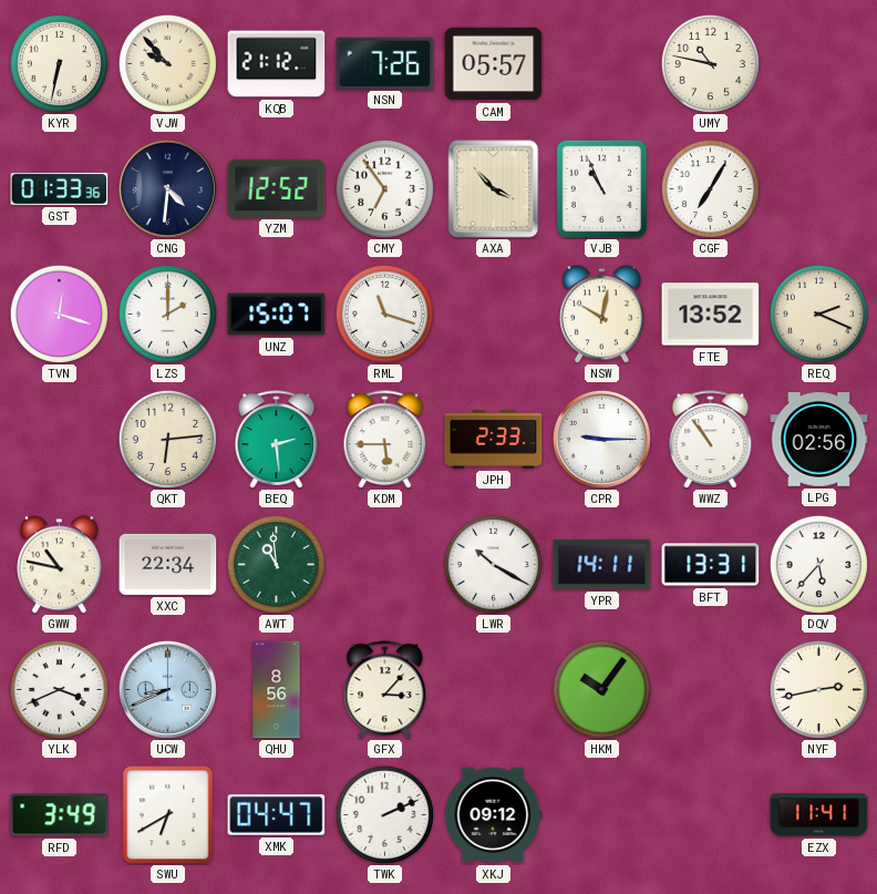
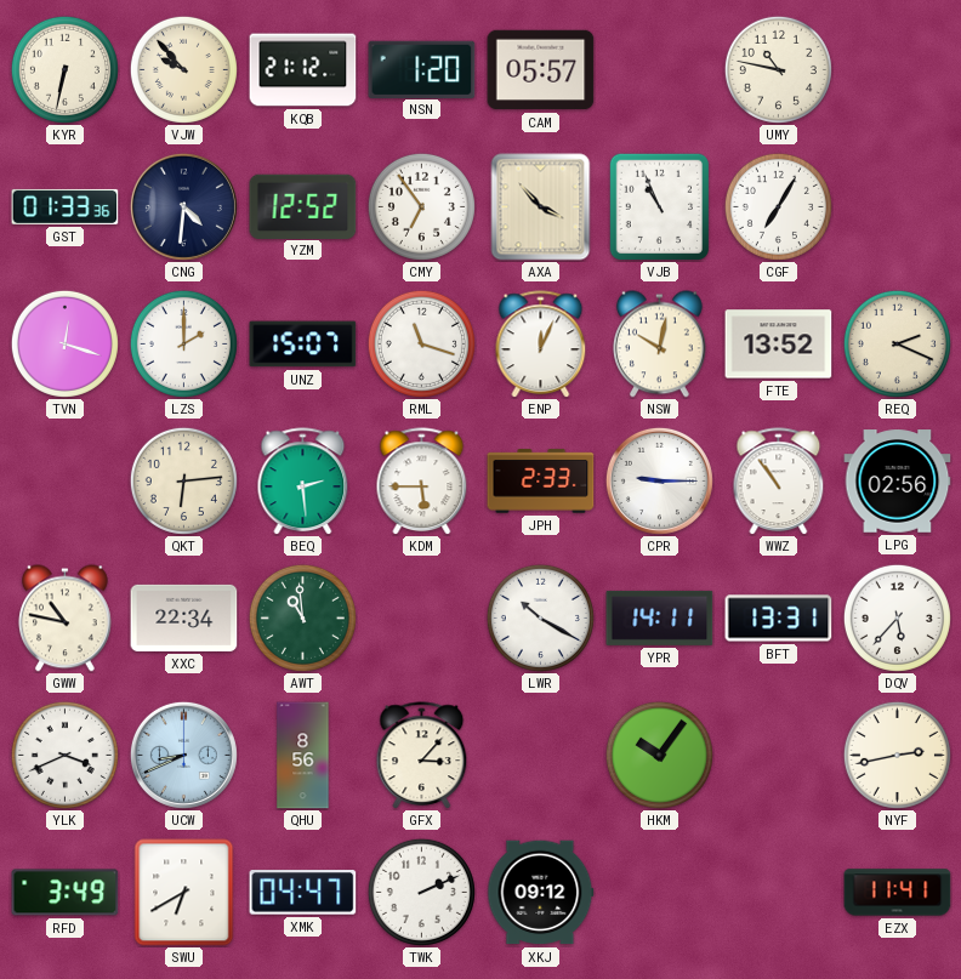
NSN: 7:26 -> 1:20
ENP: none -> 12:04
